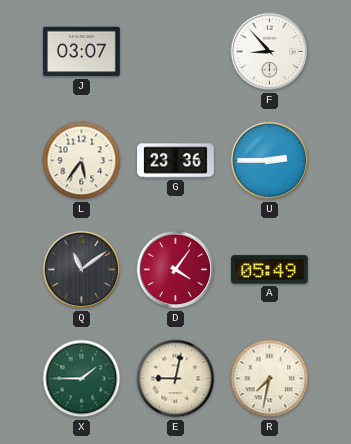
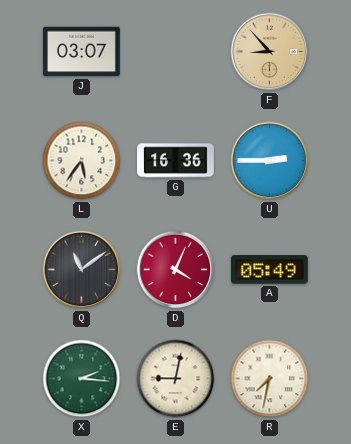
F dial: white -> champagne
G: 23:36 -> 16:36
D: 4:06 -> 4:04
X: 1:45 -> 2:16
